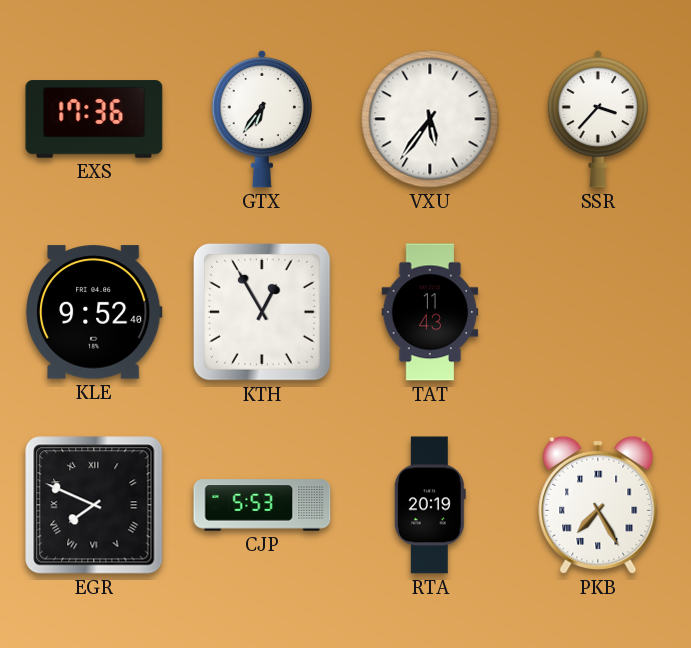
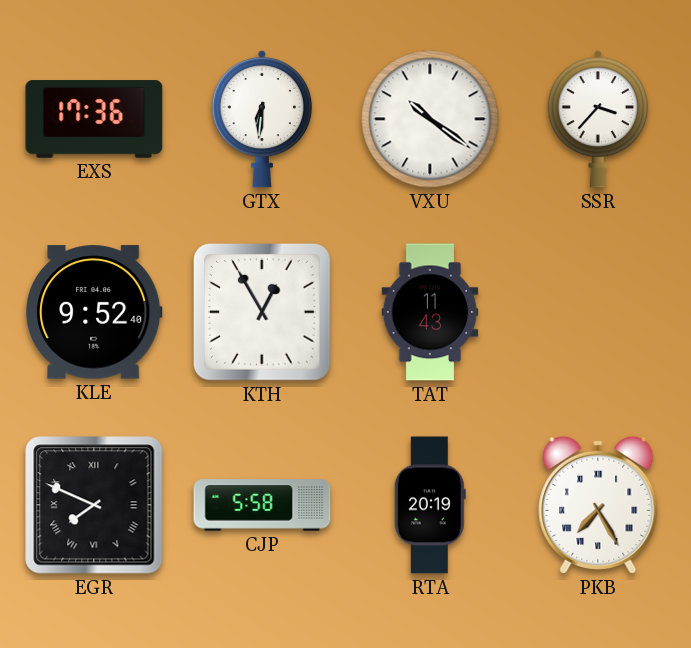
GTX: 6:36 -> 6:31
VXU: 5:36 -> 10:21
CJP: 5:53 -> 5:58
